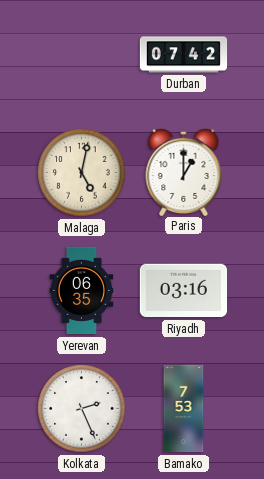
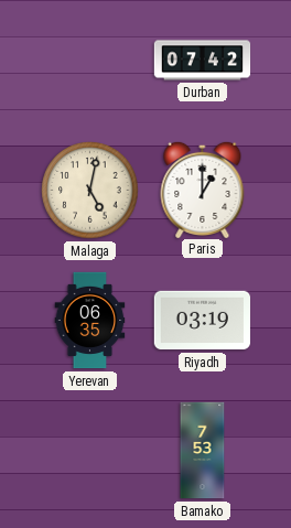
Riyadh: 03:16 -> 03:19
Kolkata: 2:26 -> none
